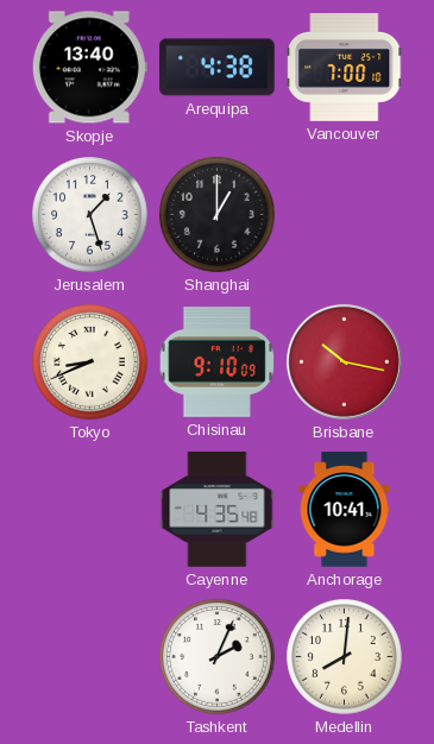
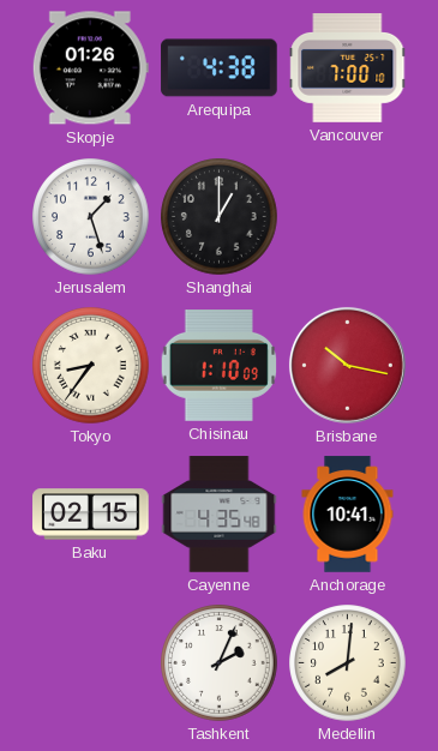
Skopje: 13:40 -> 01:26
Tokyo: 8:41 -> 8:36
Chisinau: 9:10 -> 1:10
Baku: none -> 02:15
